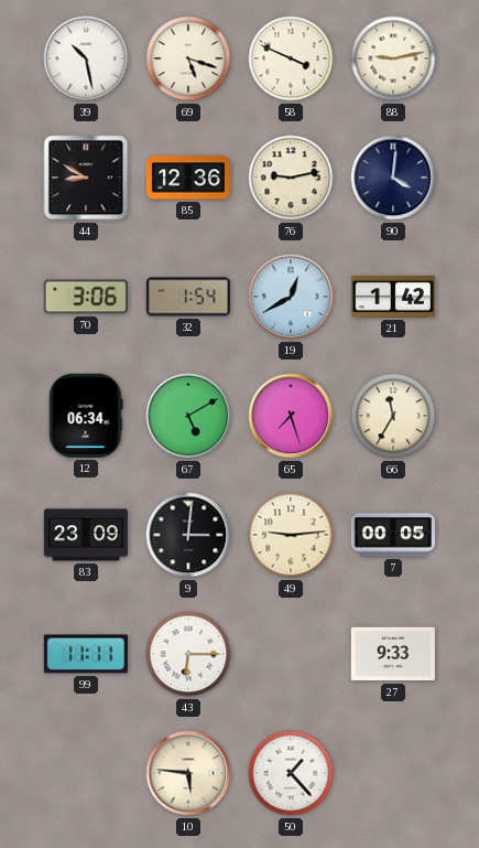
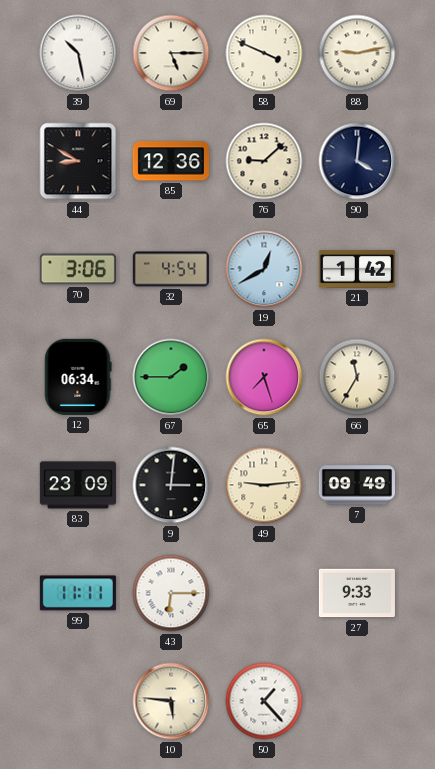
69: 5:18 -> 5:15
76: 9:13 -> 9:08
32: 1:54 -> 4:54
67: 5:10 -> 1:45
7: 00:05 -> 09:49
